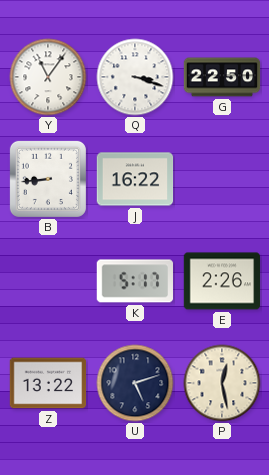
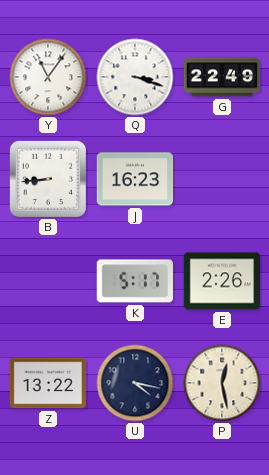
G: 22:50 -> 22:49
J: 16:22 -> 16:23
U: 5:12 -> 4:17
